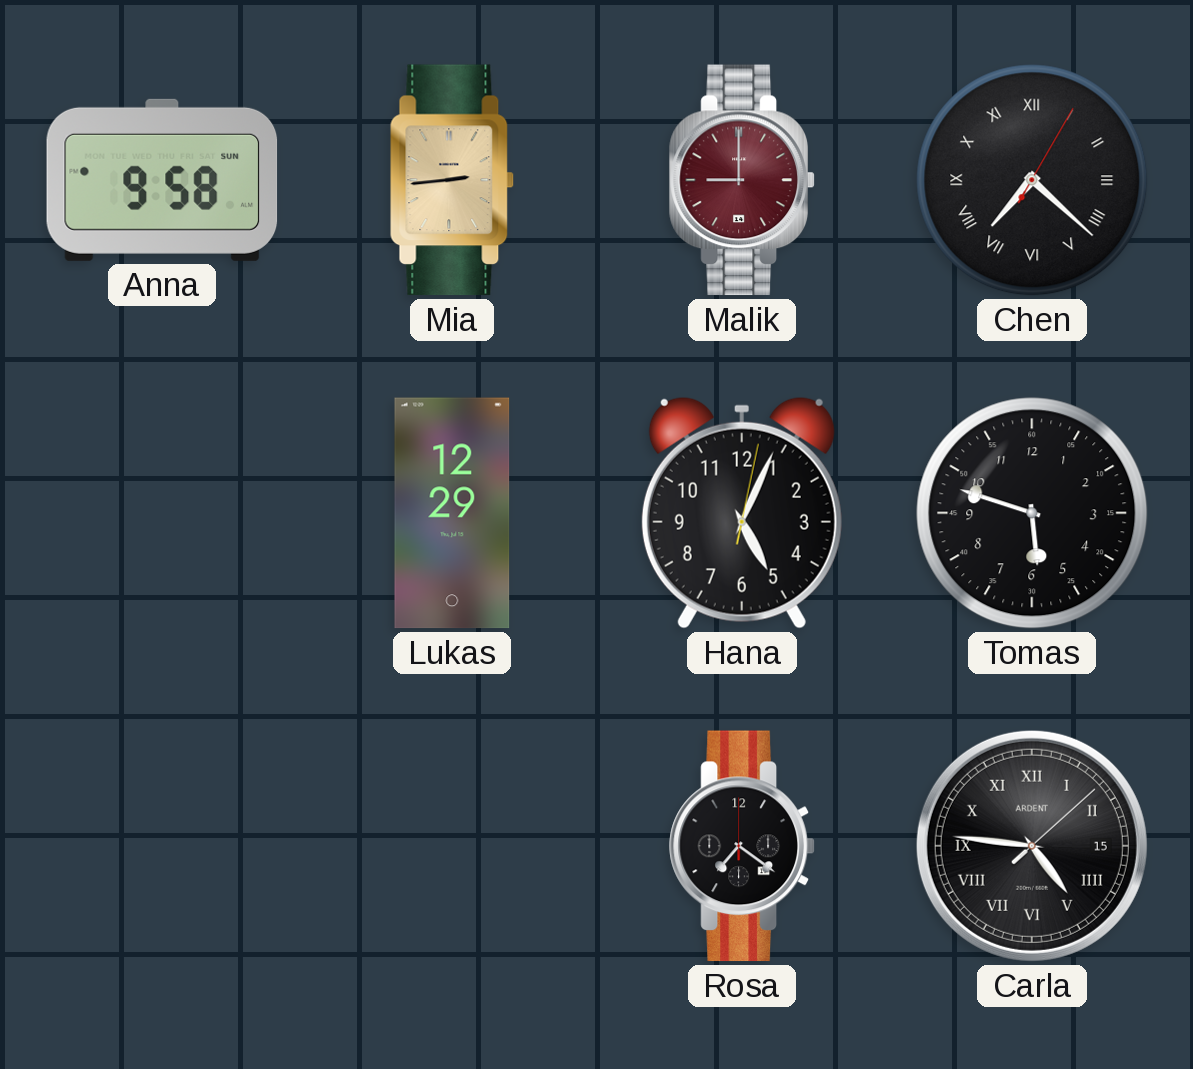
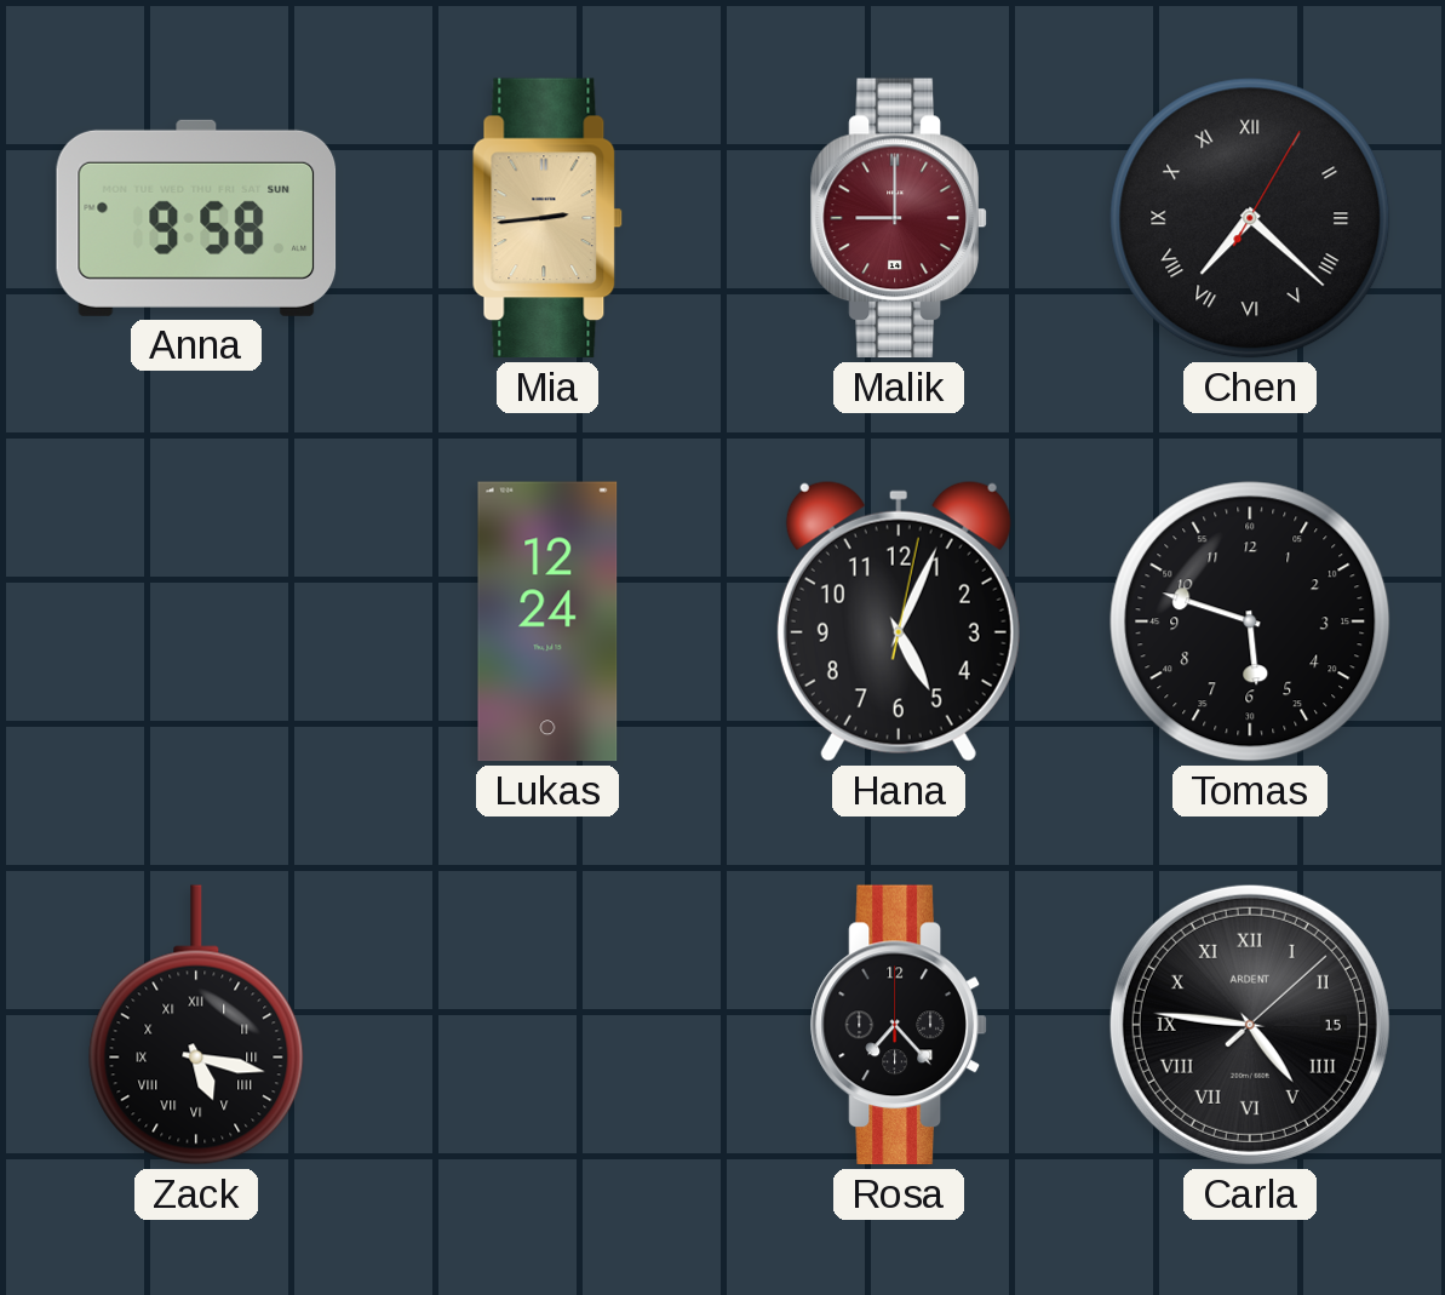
Lukas: 12:29 -> 12:24
Zack: none -> 5:17
Rosa: 7:21 -> 7:23
